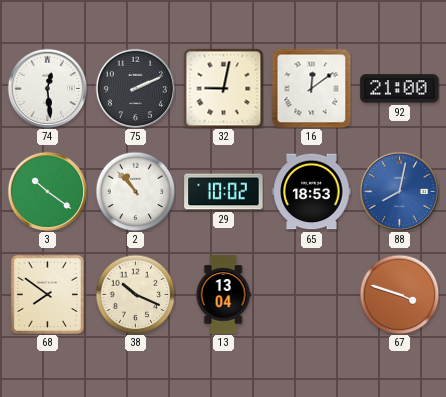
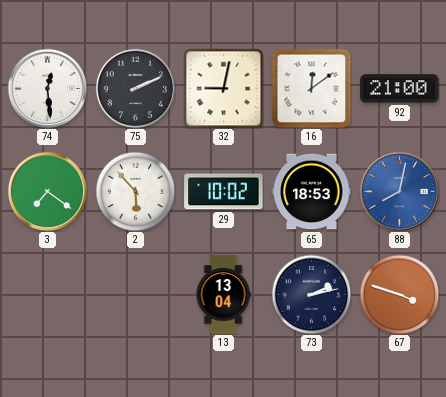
3: 10:21 -> 7:21
2: 10:53 -> 5:53
68: 7:51 -> none
38: 10:19 -> none
73: none -> 2:13
